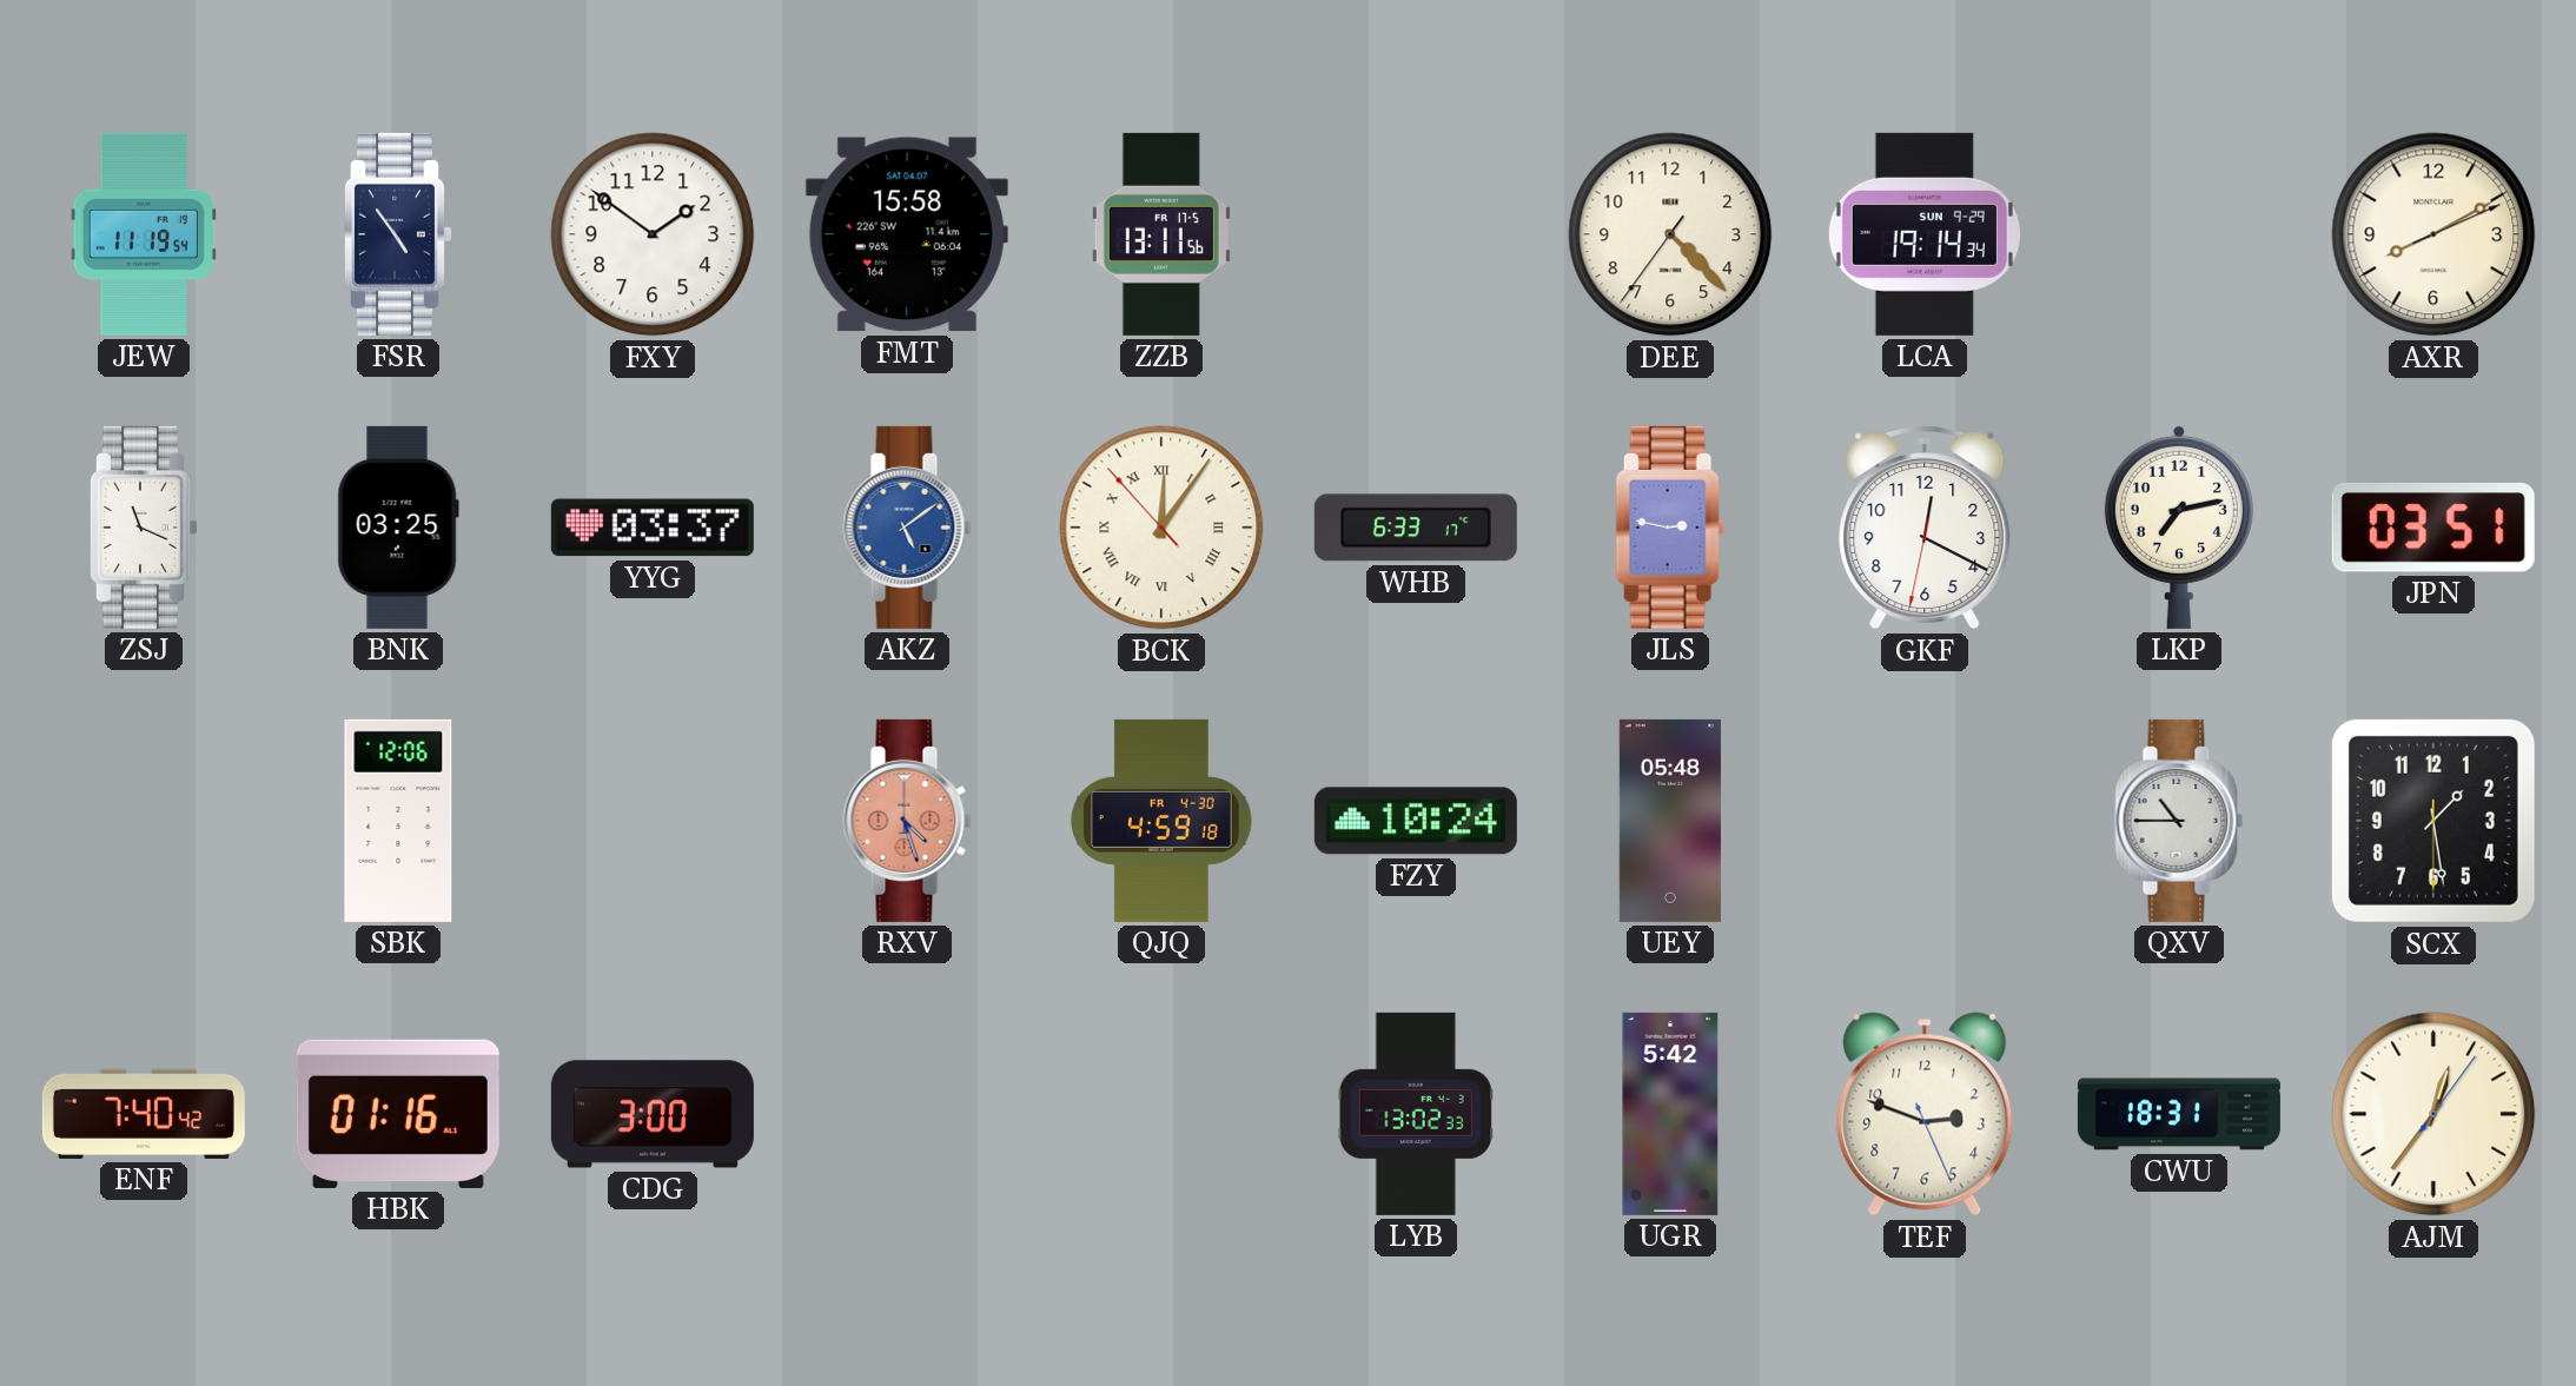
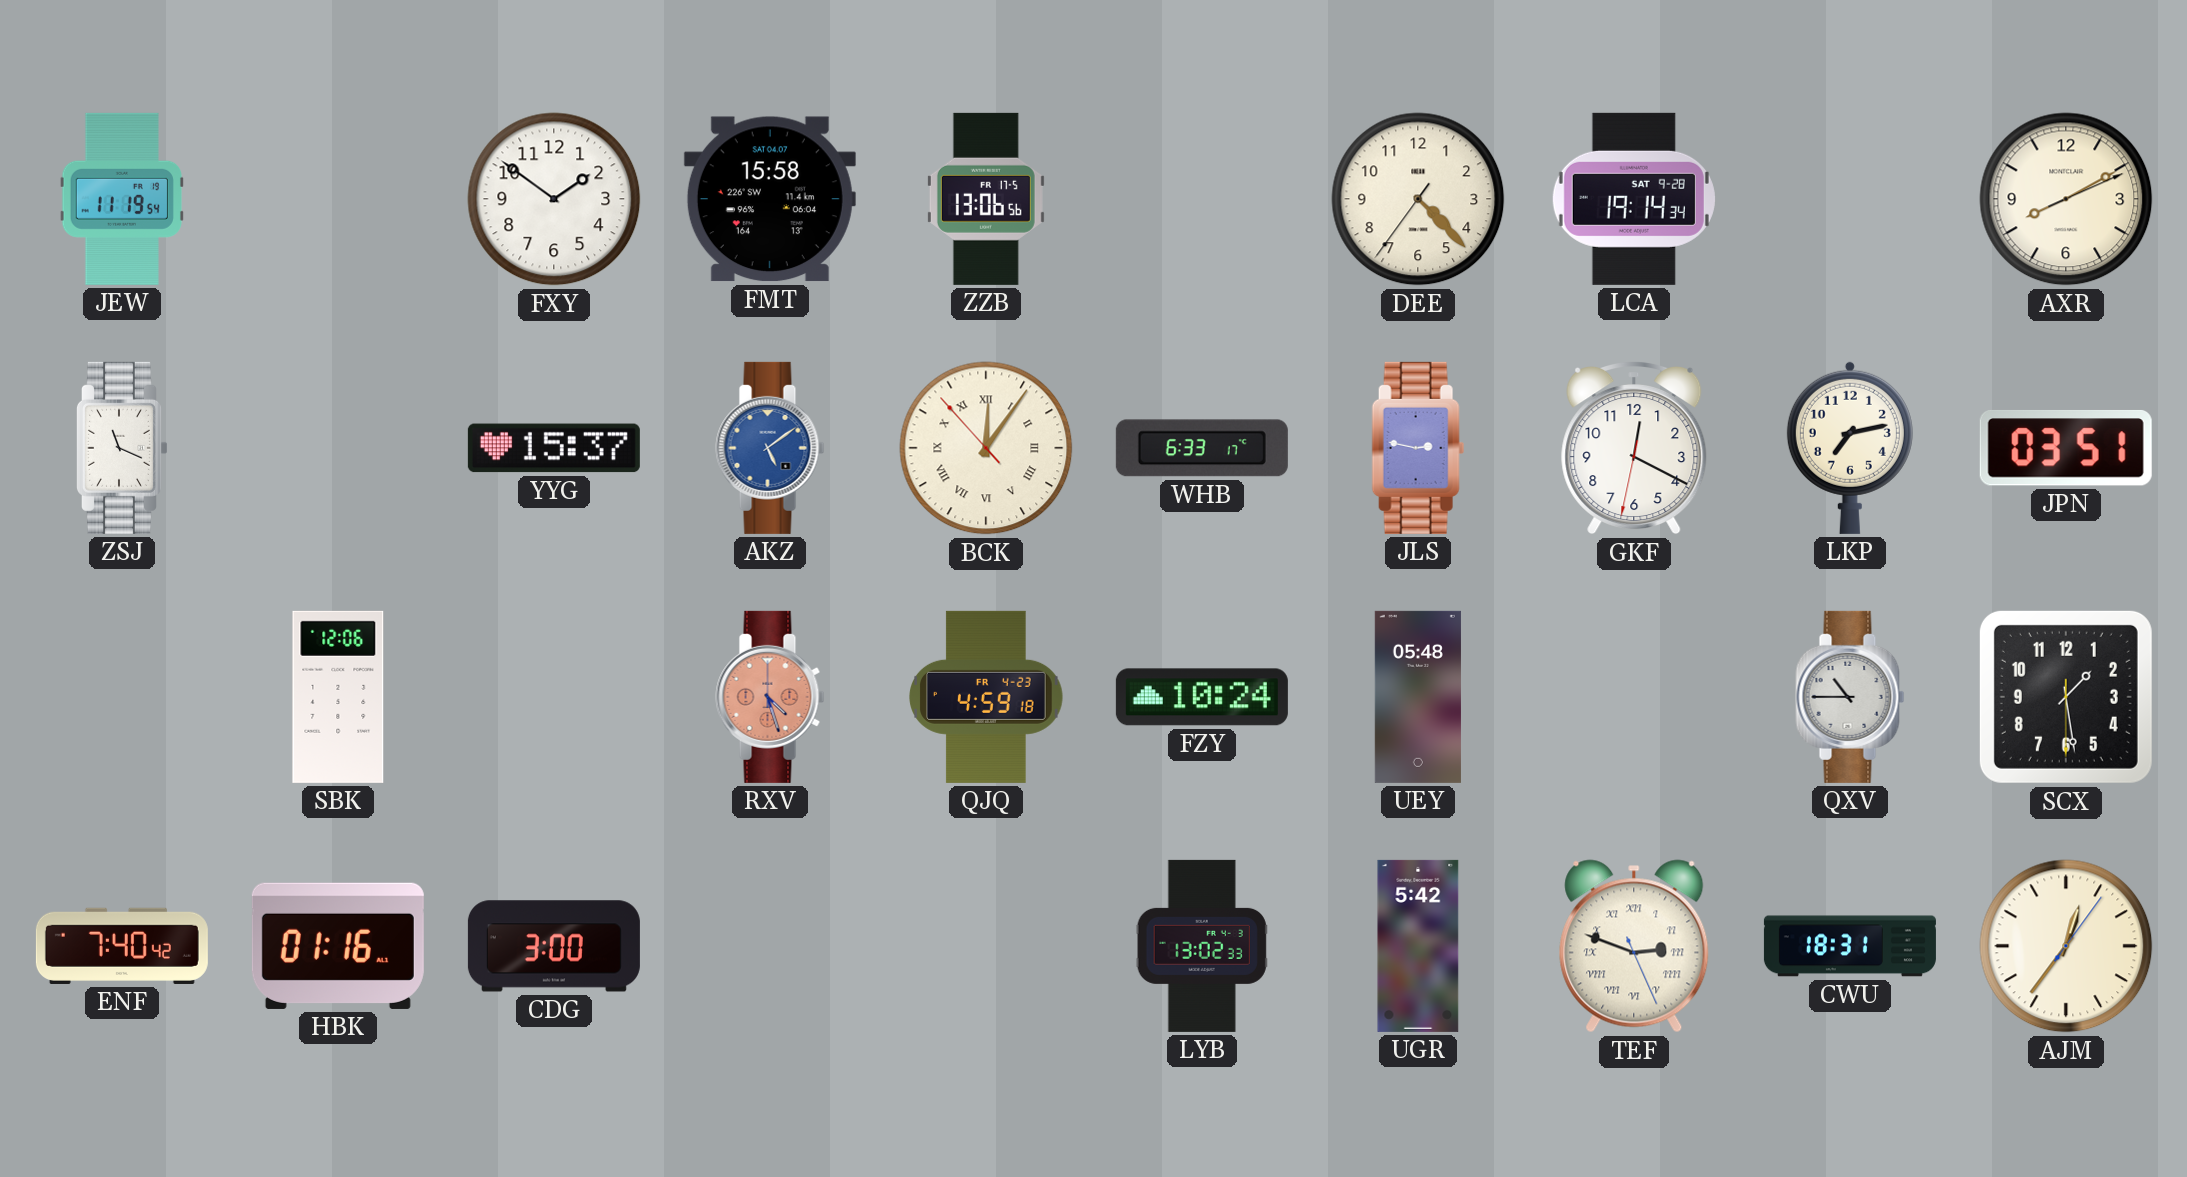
FSR: 4:54 -> none
ZZB: 13:11 -> 13:06
LCA date: SUN 9-29 -> SAT 9-28
BNK: 03:25 -> none
YYG: 03:37 -> 15:37
QJQ date: FR 4-30 -> FR 4-23
TEF numerals: Arabic -> Roman
